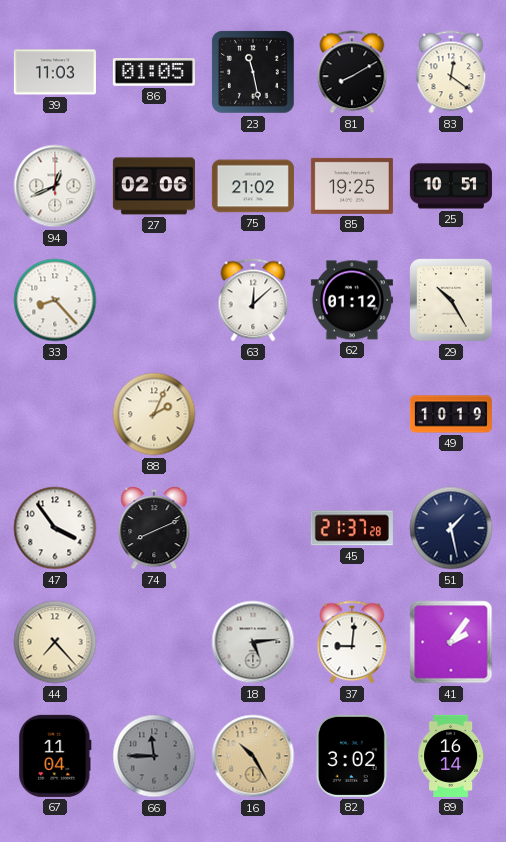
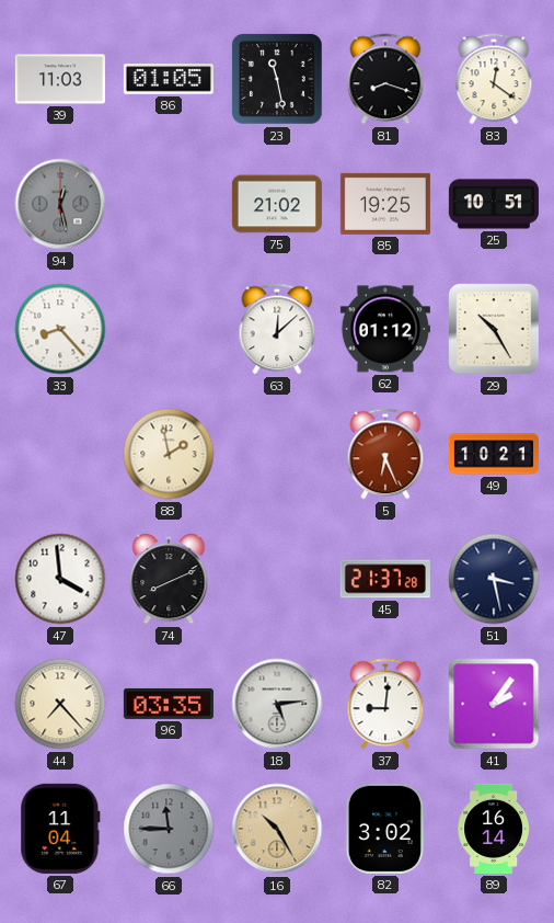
81: 8:10 -> 8:18
94: 12:41 -> 12:28
94 dial: white -> grey
27: 02:06 -> none
88: 2:04 -> 1:58
5: none -> 6:26
49: 10:19 -> 10:21
47: 3:54 -> 3:59
51: 1:28 -> 3:28
96: none -> 03:35
